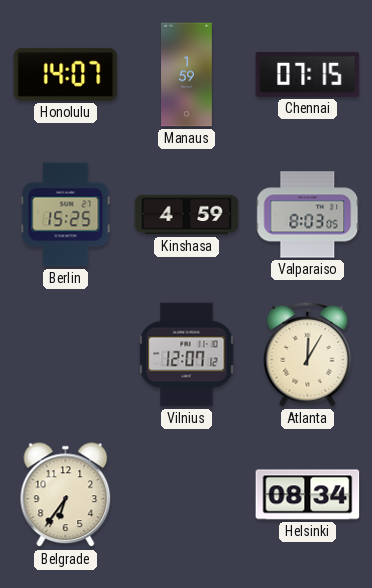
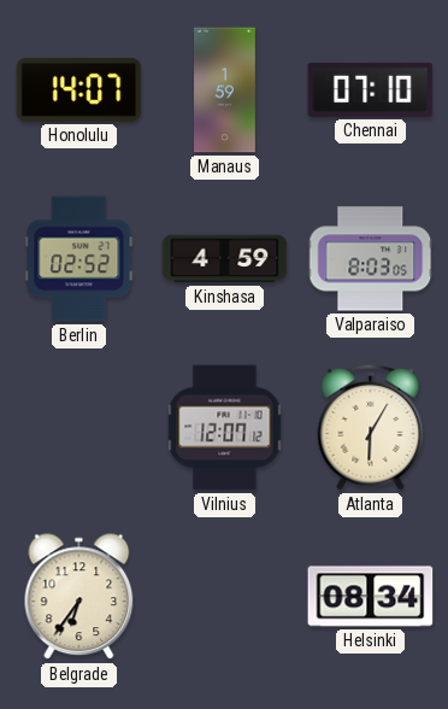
Chennai: 07:15 -> 07:10
Berlin: 15:25 -> 02:52
Atlanta: 12:05 -> 6:05
